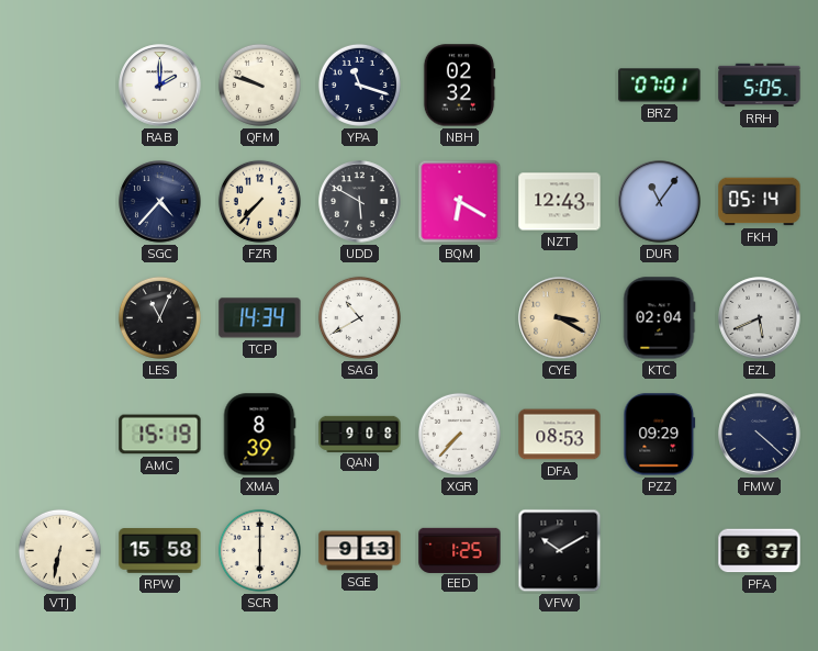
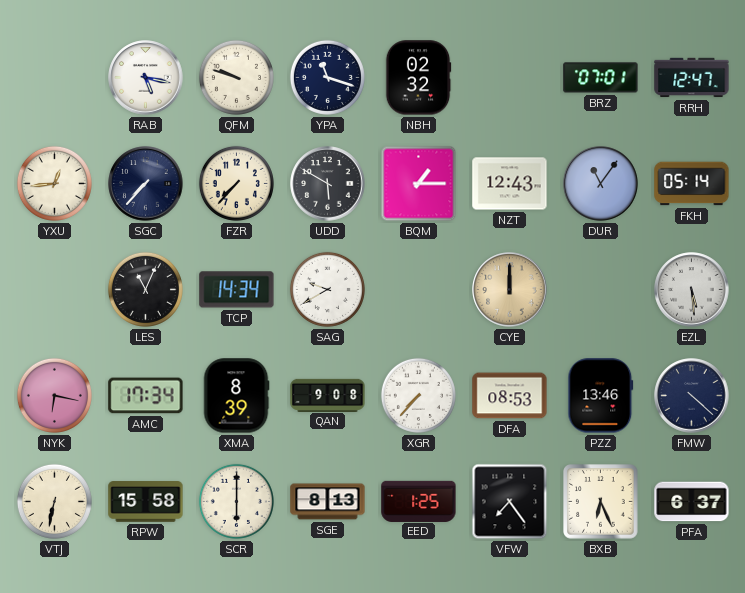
RAB: 2:00 -> 5:17
RRH: 5:05 -> 12:47
YXU: none -> 12:44
SGC: 4:37 -> 7:37
BQM: 6:20 -> 1:15
SAG: 10:40 -> 9:40
CYE: 3:20 -> 12:00
KTC: 02:04 -> none
EZL: 5:41 -> 5:29
NYK: none -> 6:17
AMC: 15:19 -> 17:34
PZZ: 09:29 -> 13:46
SGE: 9:13 -> 8:13
VFW: 10:10 -> 7:24
BXB: none -> 6:26
